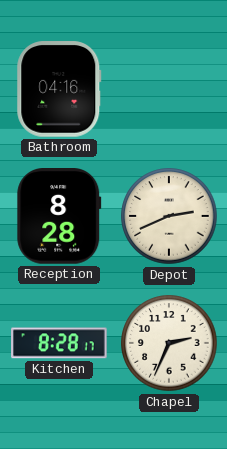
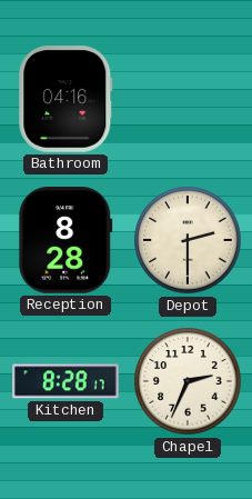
Depot: 2:41 -> 2:30
